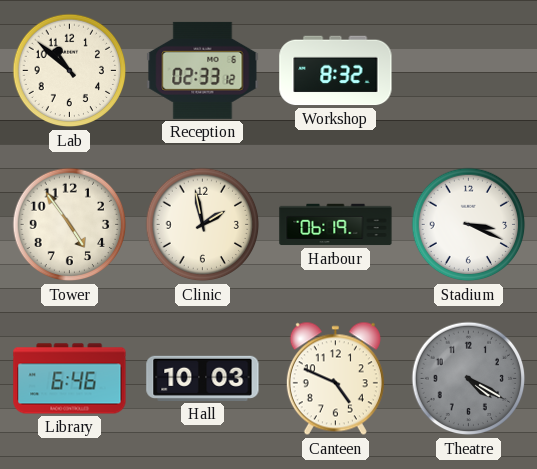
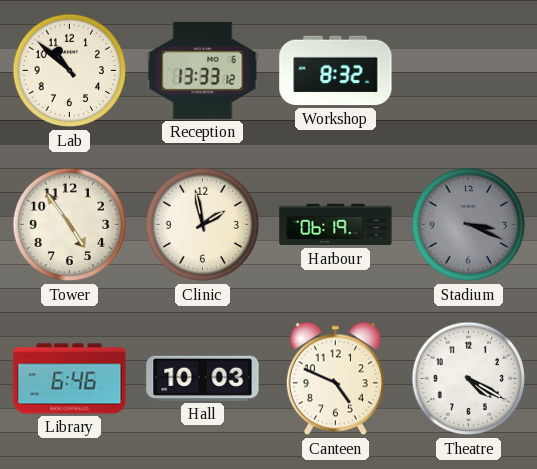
Reception: 02:33 -> 13:33
Stadium dial: white -> grey
Theatre dial: grey -> white
